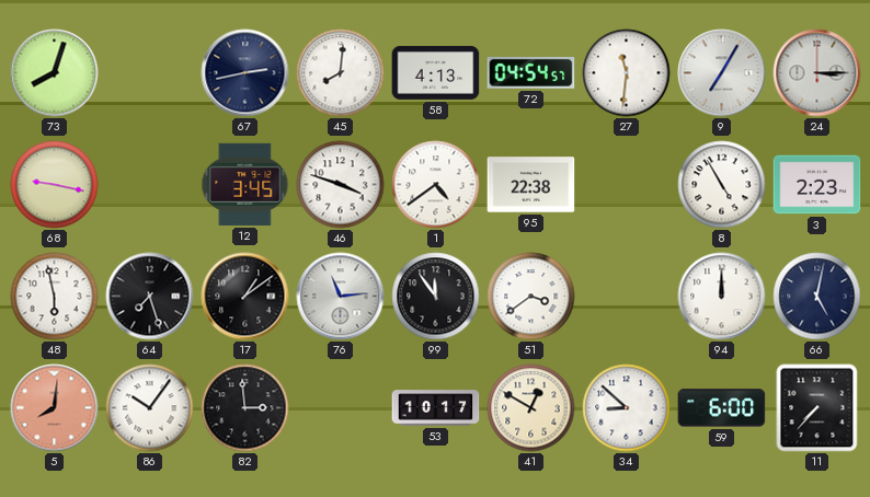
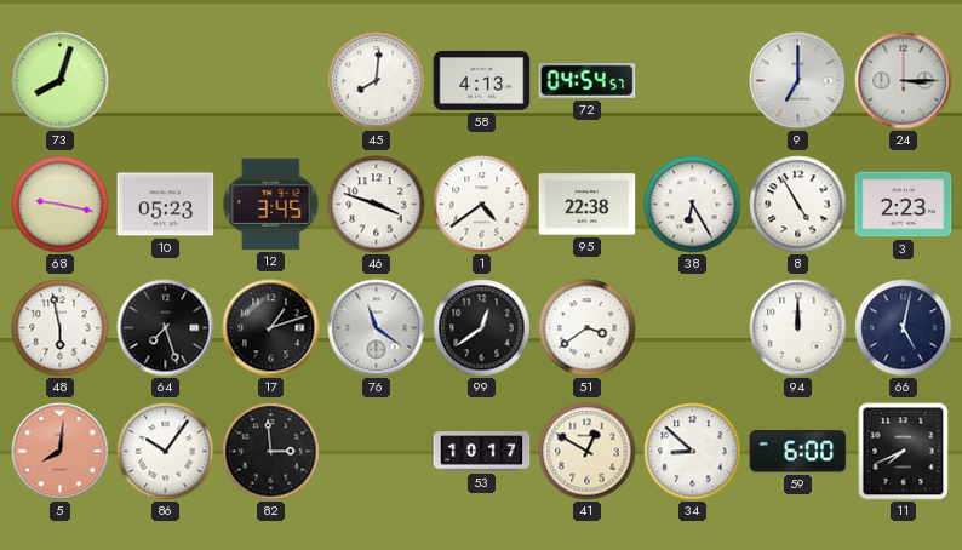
67: 2:43 -> none
27: 11:31 -> none
9: 7:05 -> 7:00
10: none -> 05:23
38: none -> 6:25
17: 1:09 -> 1:12
76: 11:14 -> 11:21
99: 11:54 -> 12:39
11: 7:37 -> 7:41
